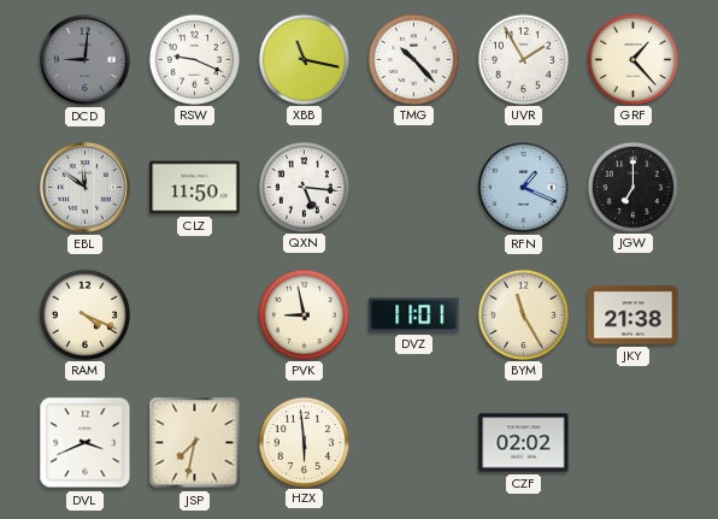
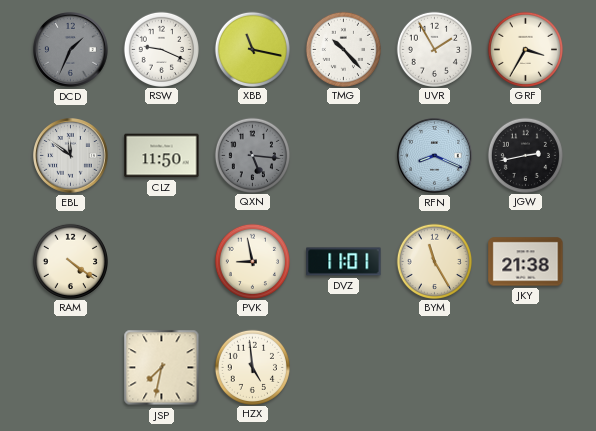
DCD: 9:01 -> 1:34
GRF: 1:23 -> 3:35
QXN dial: white -> grey
RFN: 1:19 -> 8:19
JGW: 7:00 -> 2:43
RAM: 4:19 -> 4:21
DVL: 3:41 -> none
HZX: 5:59 -> 4:59
CZF: 02:02 -> none
